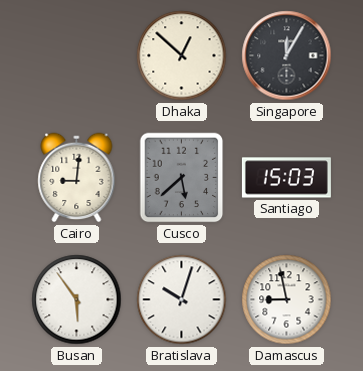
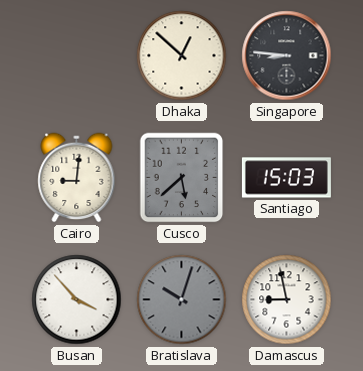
Singapore: 12:05 -> 8:46
Busan: 5:54 -> 3:53
Bratislava dial: white -> grey
